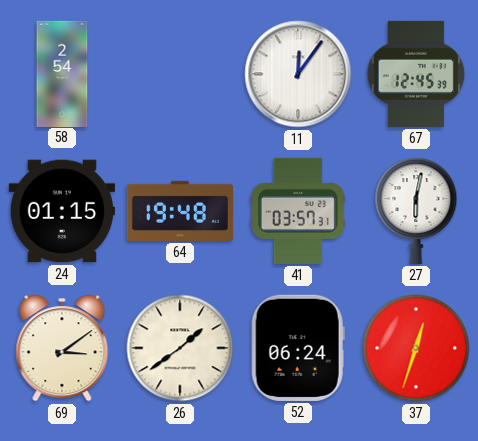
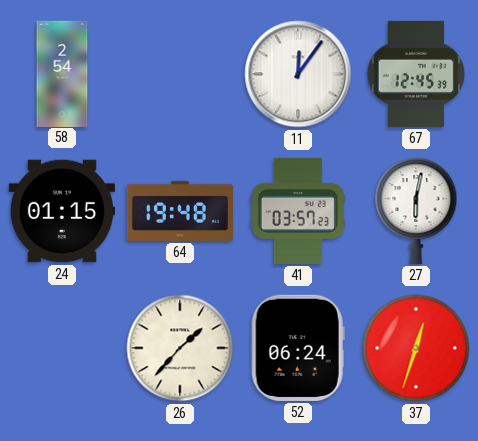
41: 03:57:31 -> 03:57:23
69: 3:09 -> none
26: 1:39 -> 1:37
